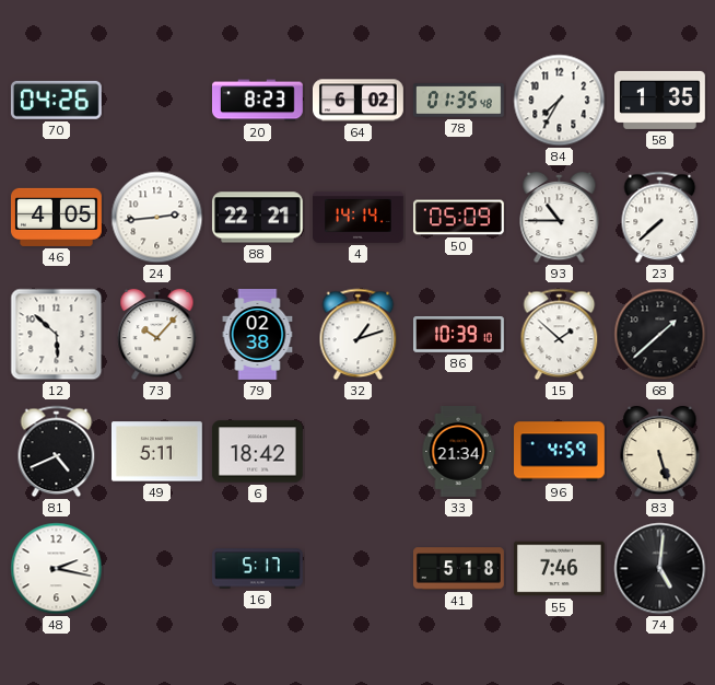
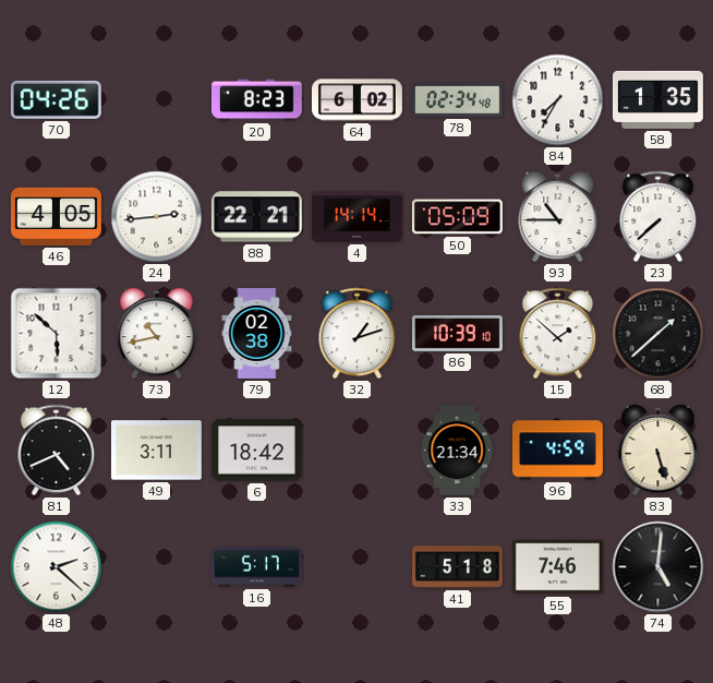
78: 01:35 -> 02:34
73: 10:07 -> 10:43
49: 5:11 -> 3:11
48: 2:17 -> 2:22
